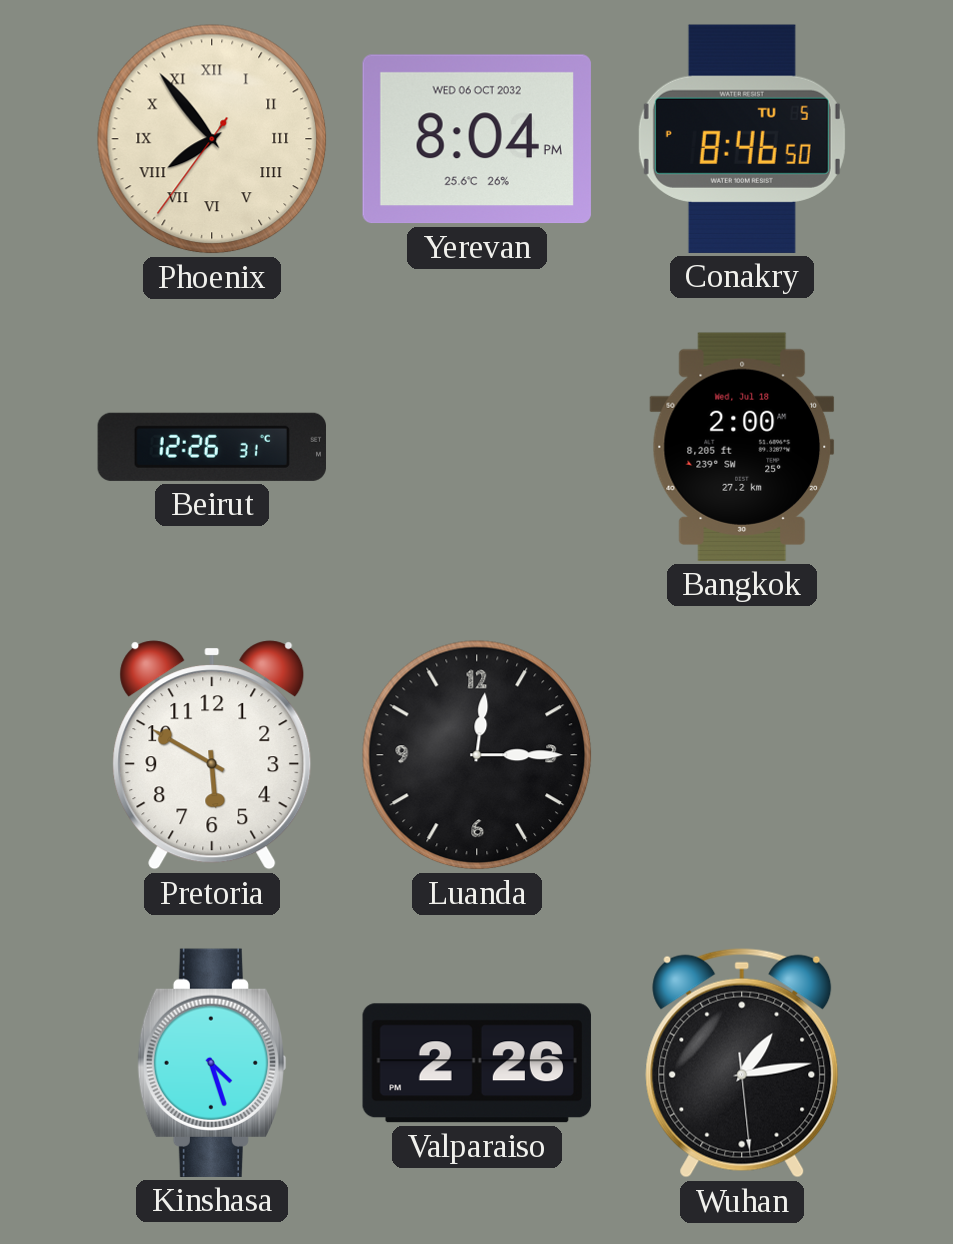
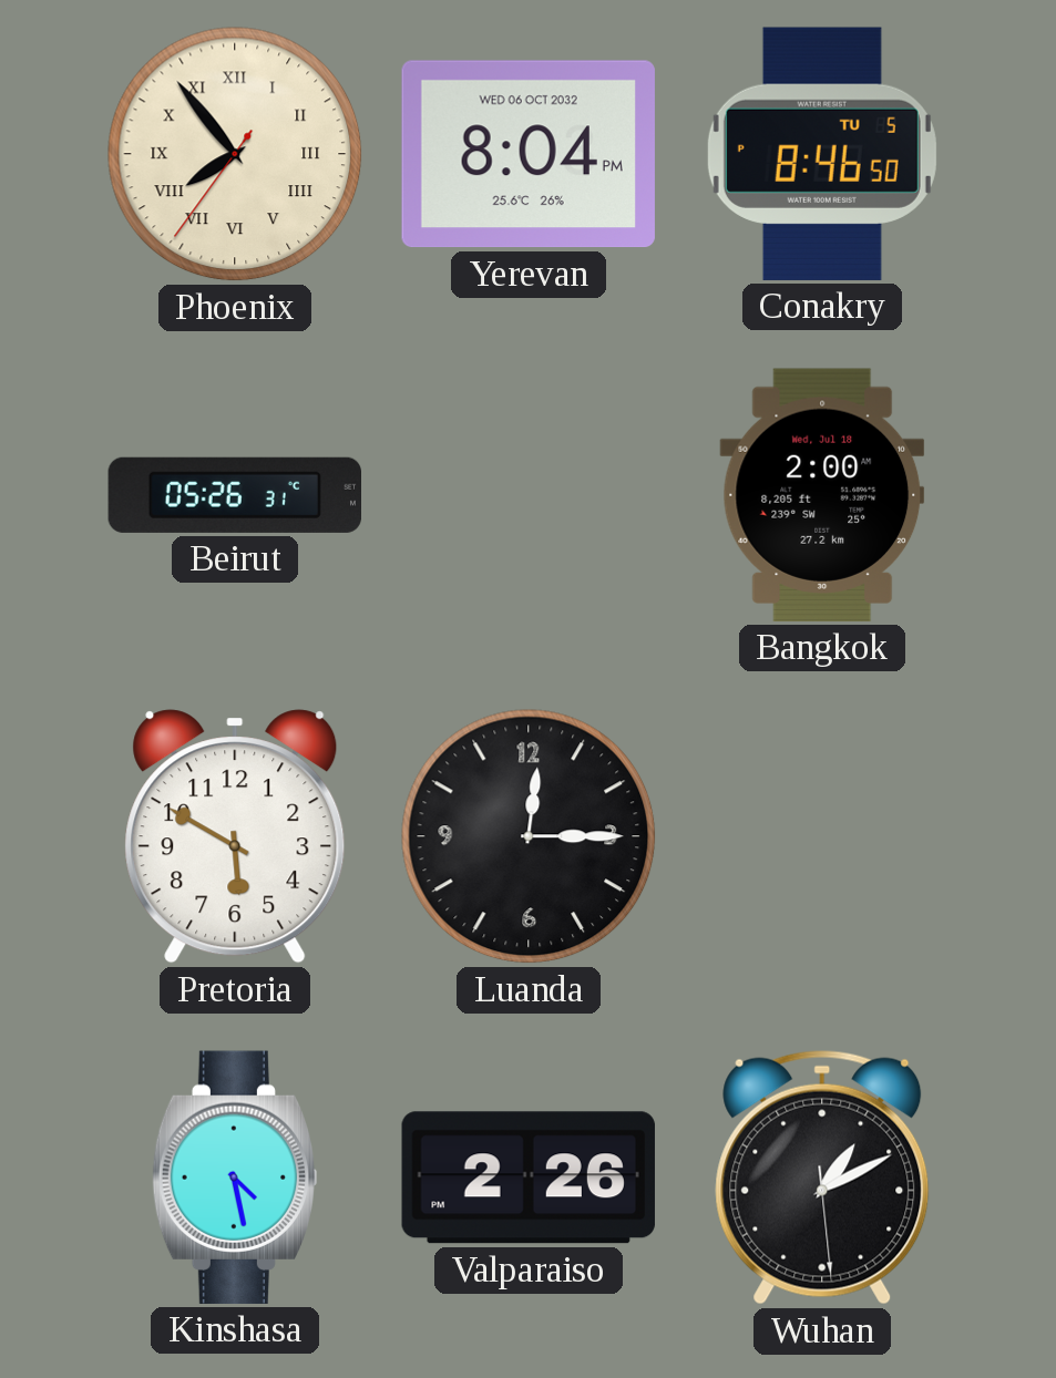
Beirut: 12:26 -> 05:26
Kinshasa: 4:27 -> 4:28
Wuhan: 1:13 -> 1:10
